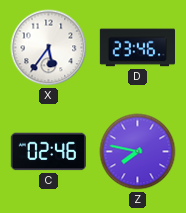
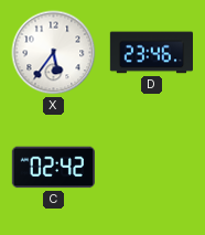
C: 02:46 -> 02:42
Z: 7:47 -> none
